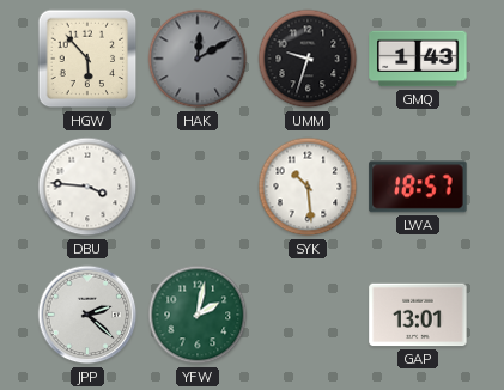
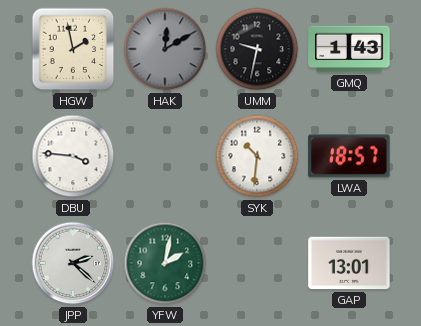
HGW: 5:53 -> 1:58
UMM: 9:33 -> 9:32
SYK: 10:29 -> 10:31
